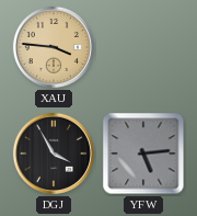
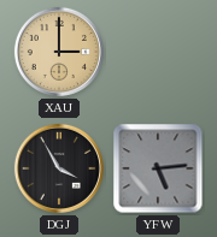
XAU: 3:46 -> 3:00
